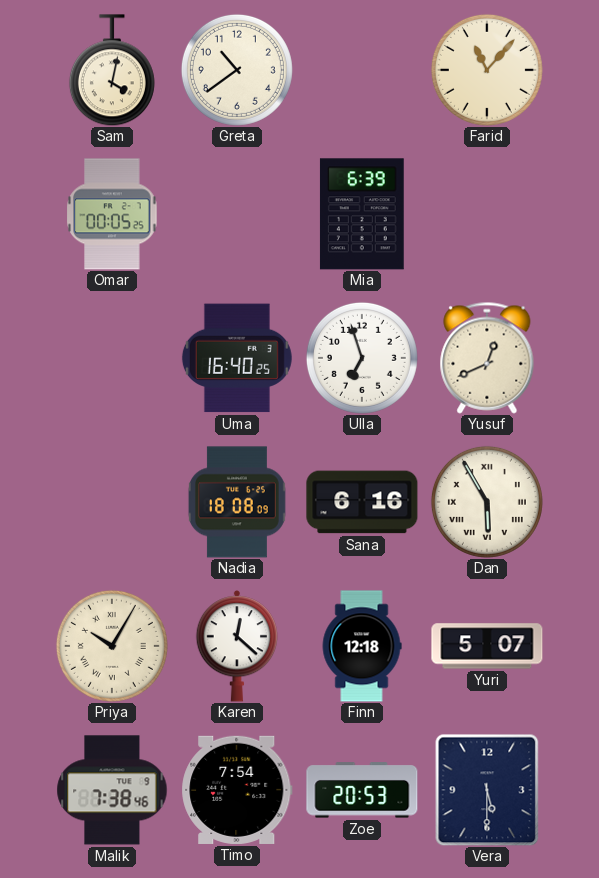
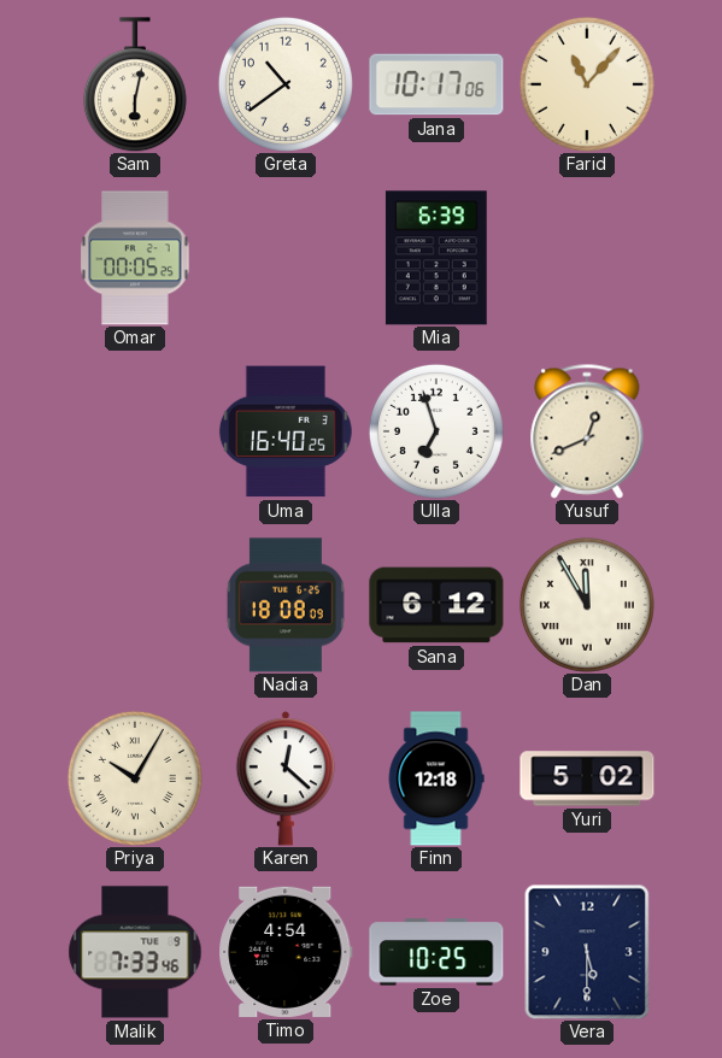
Sam: 4:02 -> 6:02
Jana: none -> 10:17
Sana: 6:16 -> 6:12
Dan: 5:55 -> 11:55
Yuri: 5:07 -> 5:02
Malik: 7:38 -> 7:33
Timo: 7:54 -> 4:54
Zoe: 20:53 -> 10:25
